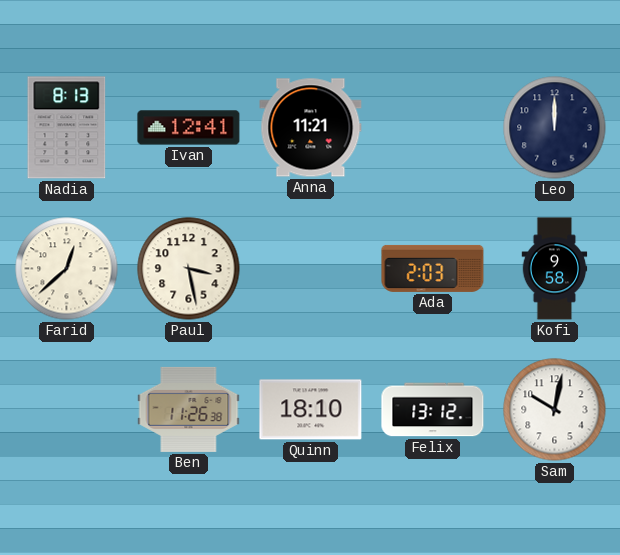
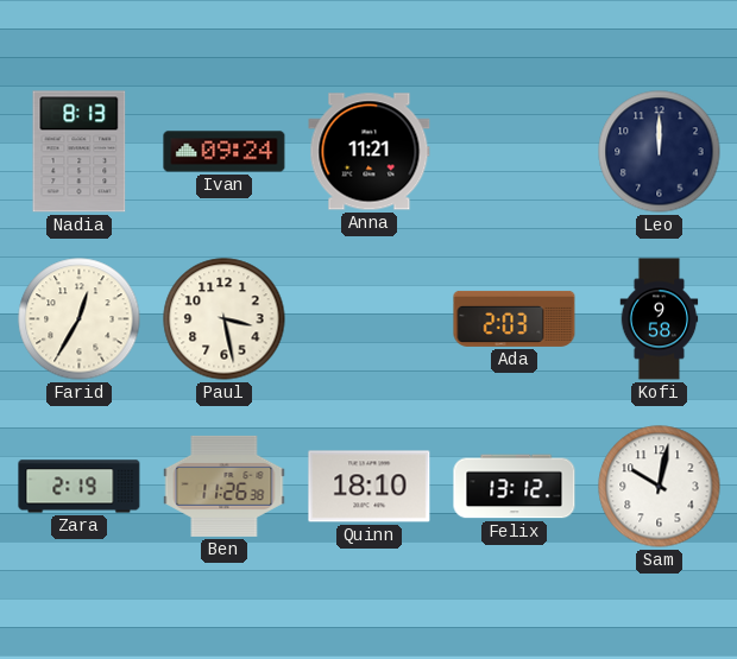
Ivan: 12:41 -> 09:24
Farid: 12:38 -> 12:35
Zara: none -> 2:19
